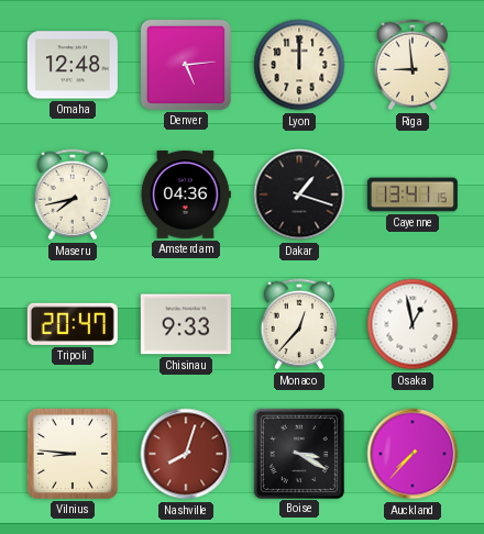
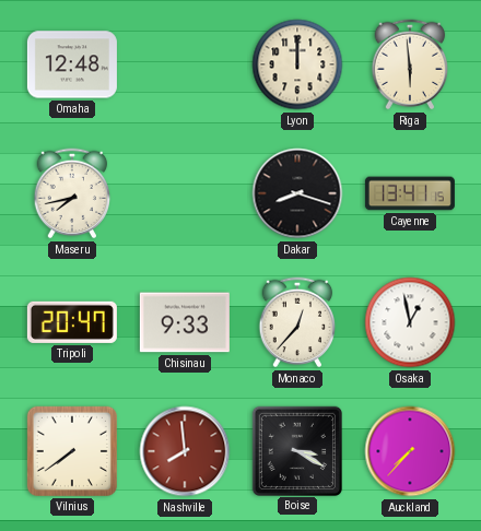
Denver: 5:14 -> none
Riga: 8:59 -> 5:59
Amsterdam: 04:36 -> none
Dakar: 1:18 -> 8:18
Vilnius: 8:46 -> 7:39
Nashville: 8:03 -> 7:59
